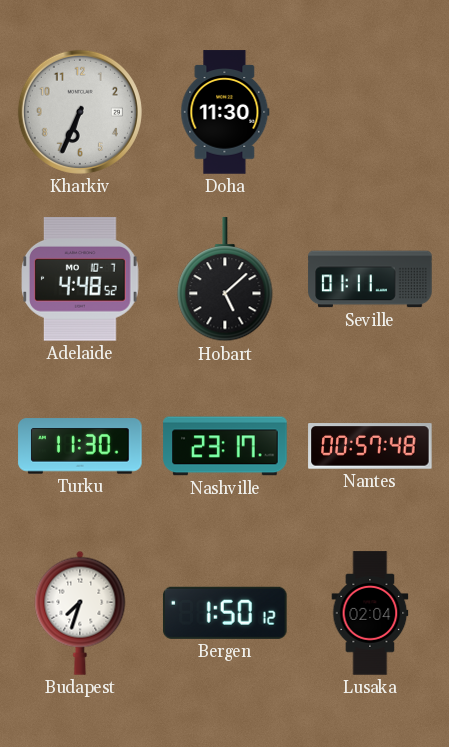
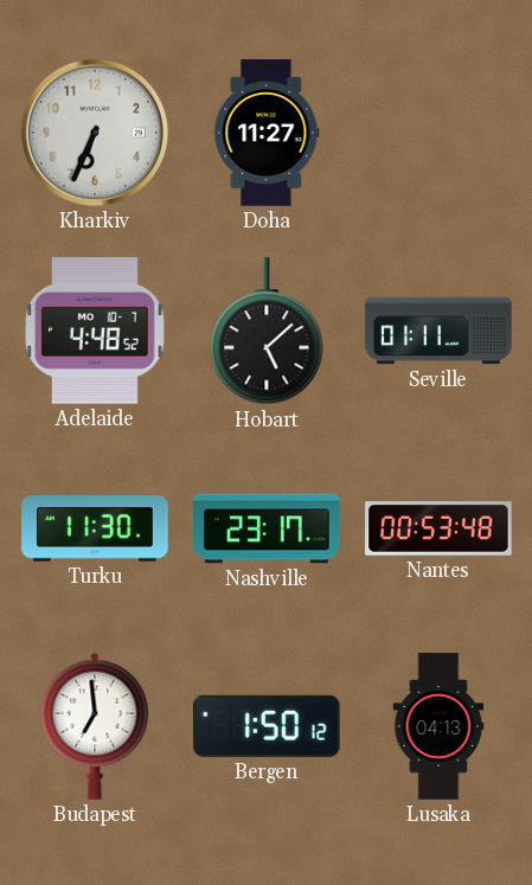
Doha: 11:30 -> 11:27
Nantes: 00:57 -> 00:53
Budapest: 7:33 -> 6:59
Lusaka: 02:04 -> 04:13
